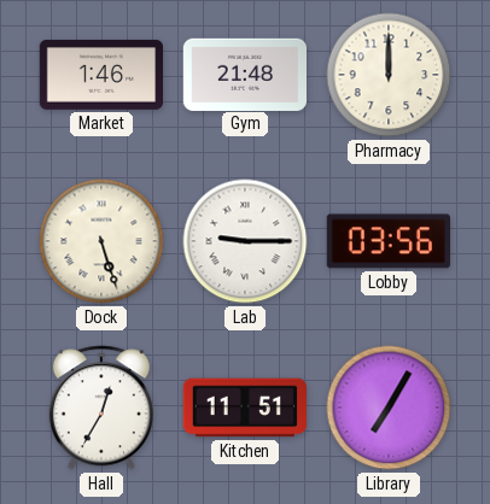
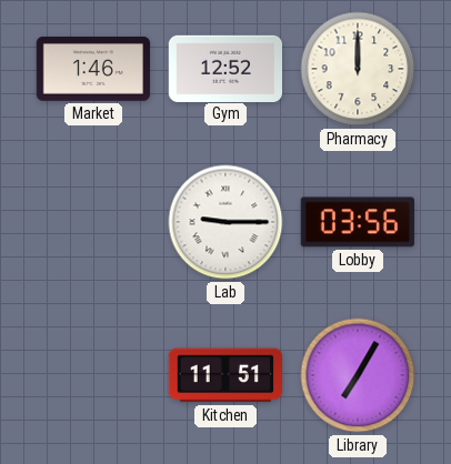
Gym: 21:48 -> 12:52
Dock: 5:27 -> none
Hall: 12:35 -> none
